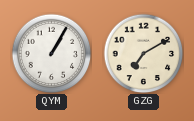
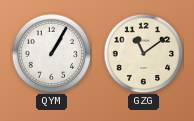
GZG: 7:10 -> 11:09
